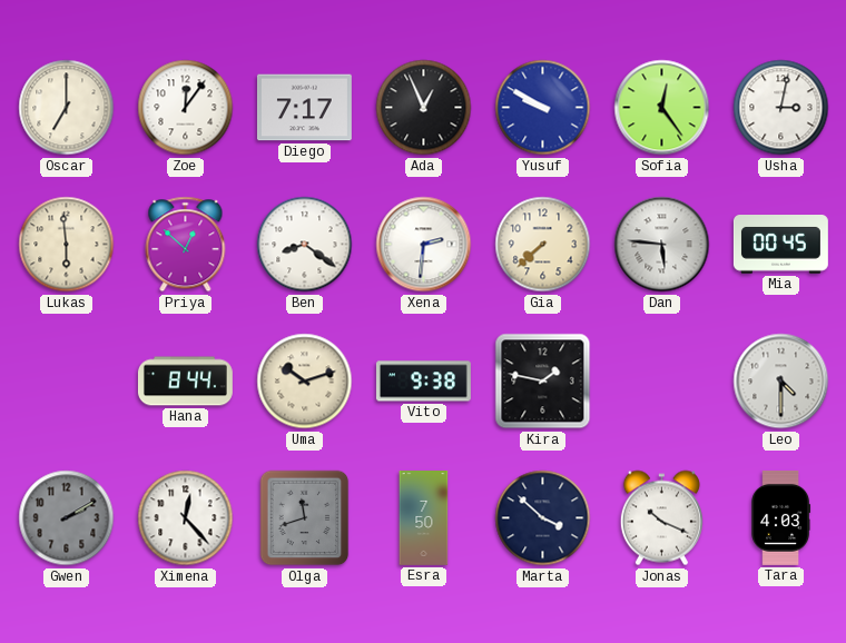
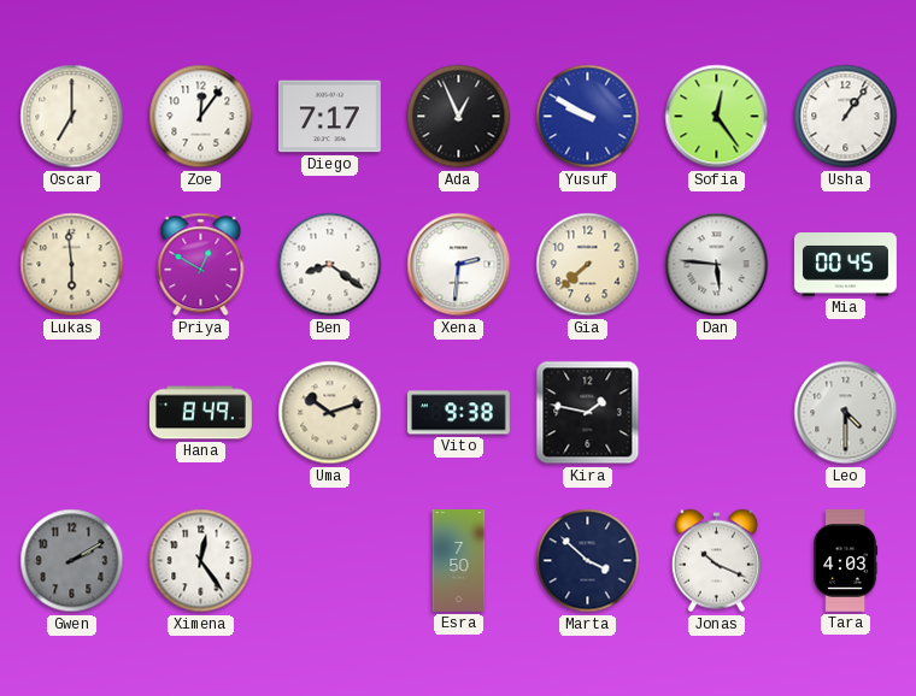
Usha: 3:02 -> 1:06
Priya: 12:52 -> 12:50
Hana: 8:44 -> 8:49
Ximena: 12:23 -> 12:24
Olga: 11:42 -> none
